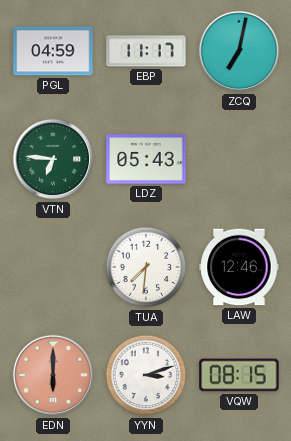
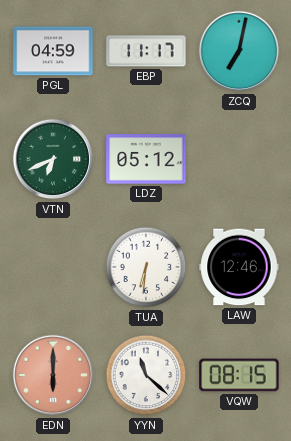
VTN: 6:46 -> 6:41
LDZ: 05:43 -> 05:12
TUA: 7:31 -> 6:31
YYN: 3:12 -> 11:22
